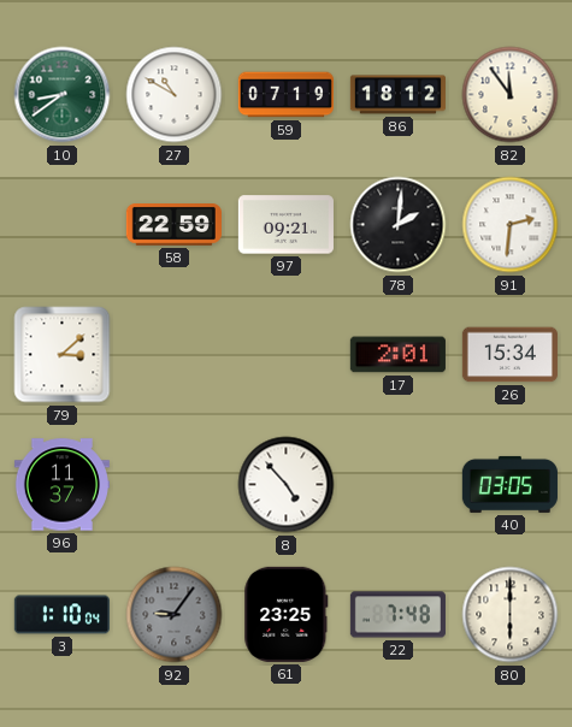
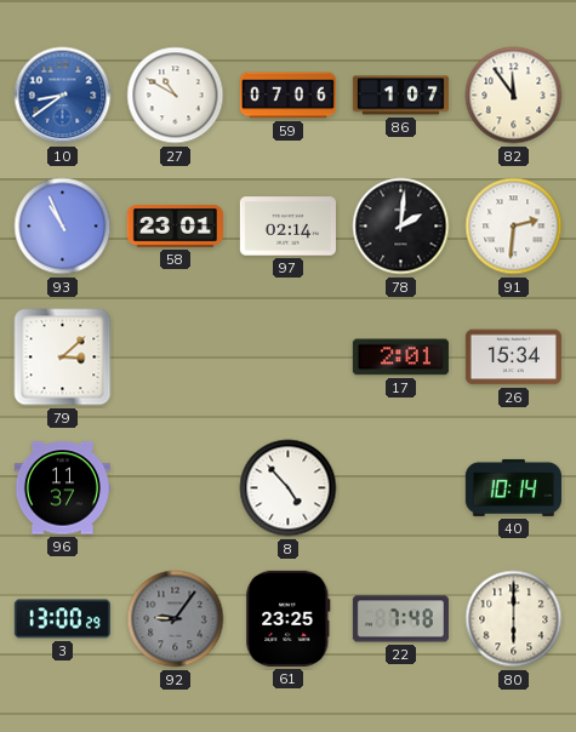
10 dial: green -> blue
59: 07:19 -> 07:06
86: 18:12 -> 1:07
93: none -> 10:56
58: 22:59 -> 23:01
97: 09:21 -> 02:14
40: 03:05 -> 10:14
3: 1:10 -> 13:00
